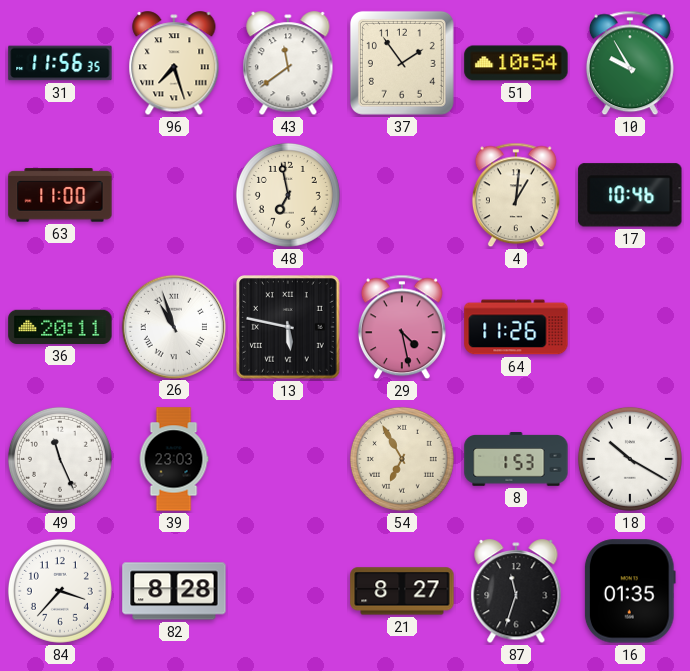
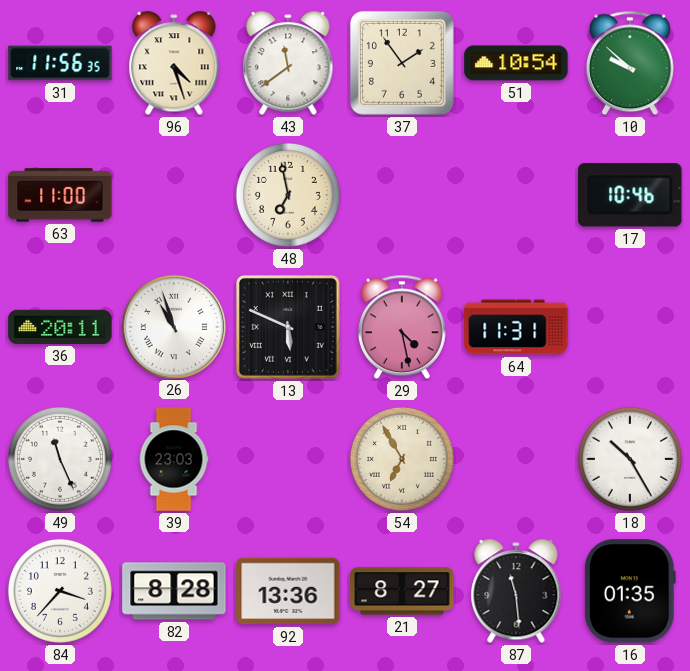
96: 7:27 -> 4:27
10: 9:55 -> 9:52
4: 1:01 -> none
13: 5:47 -> 5:49
64: 11:26 -> 11:31
8: 1:53 -> none
18: 10:20 -> 10:25
92: none -> 13:36
87: 11:33 -> 11:29
